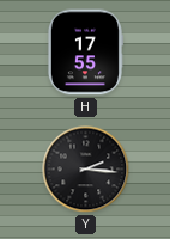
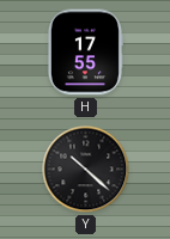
Y: 2:16 -> 10:22
